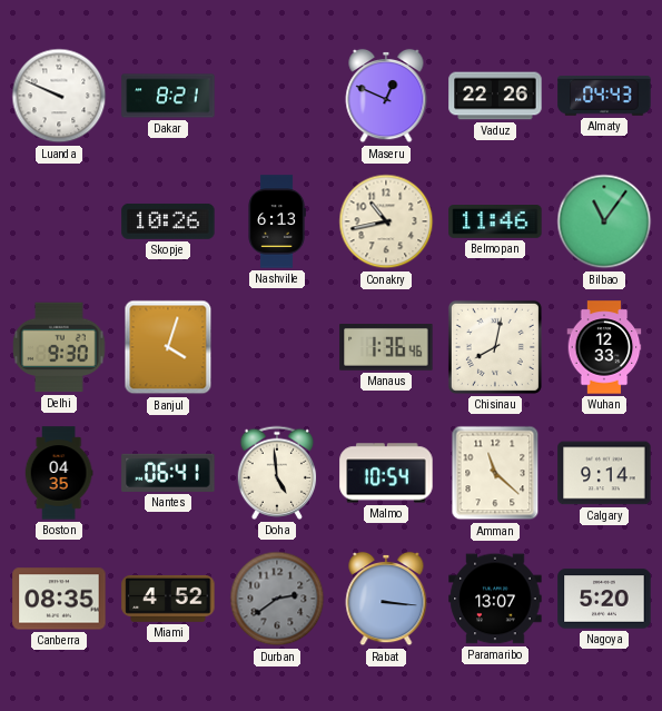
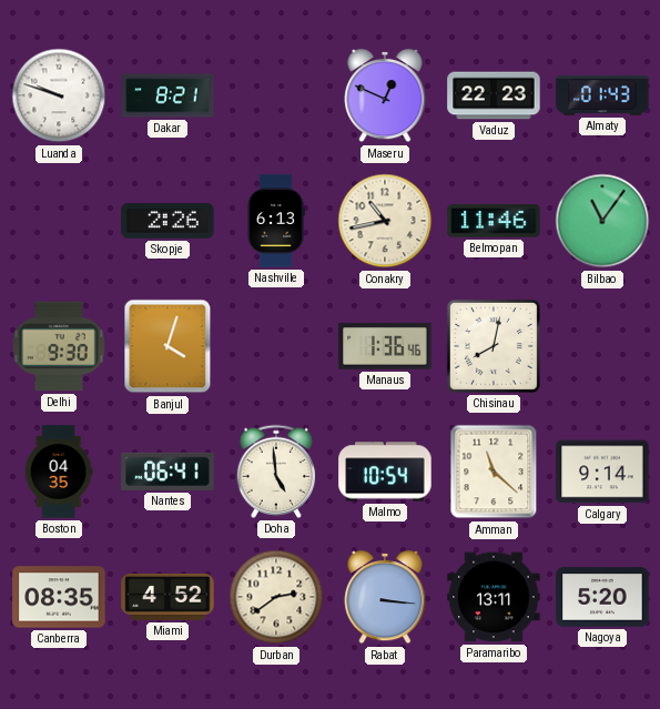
Luanda: 9:49 -> 9:48
Vaduz: 22:26 -> 22:23
Almaty: 04:43 -> 01:43
Skopje: 10:26 -> 2:26
Wuhan: 12:33 -> none
Durban dial: grey -> cream
Paramaribo: 13:07 -> 13:11
